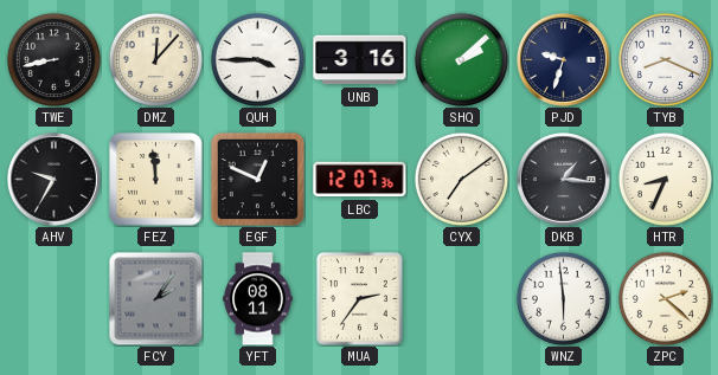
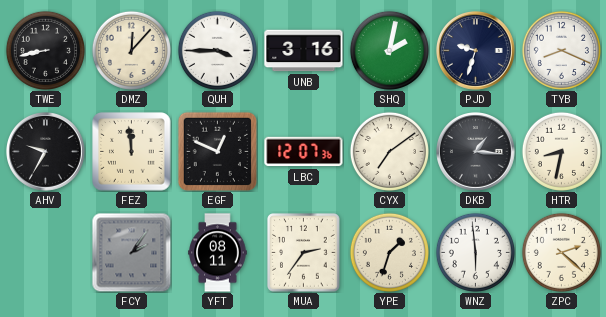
SHQ: 2:08 -> 2:02
HTR: 8:34 -> 8:32
YPE: none -> 1:33
